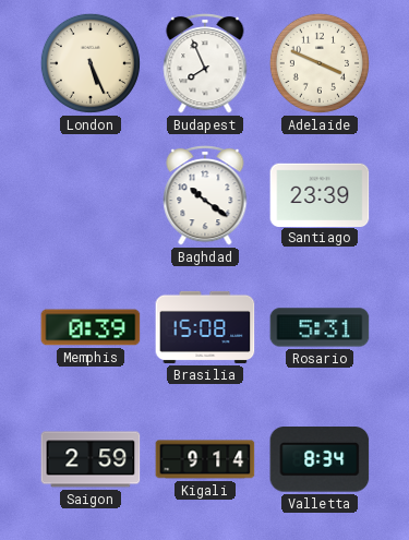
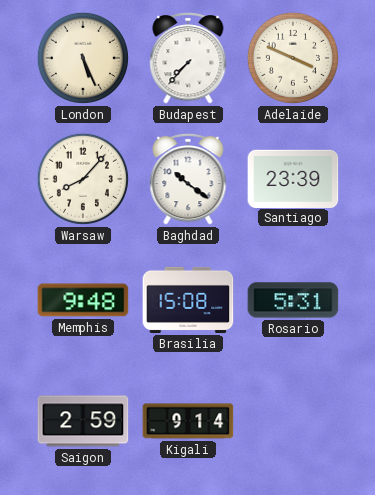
Budapest: 7:56 -> 7:37
Warsaw: none -> 8:07
Memphis: 0:39 -> 9:48
Valletta: 8:34 -> none
